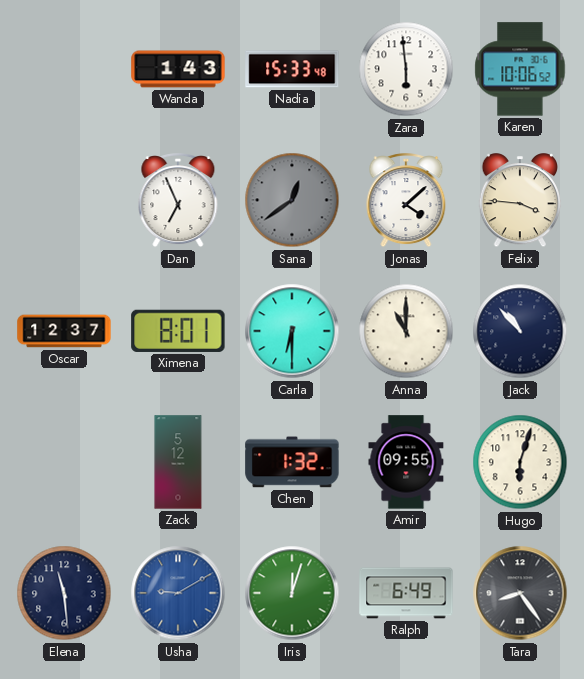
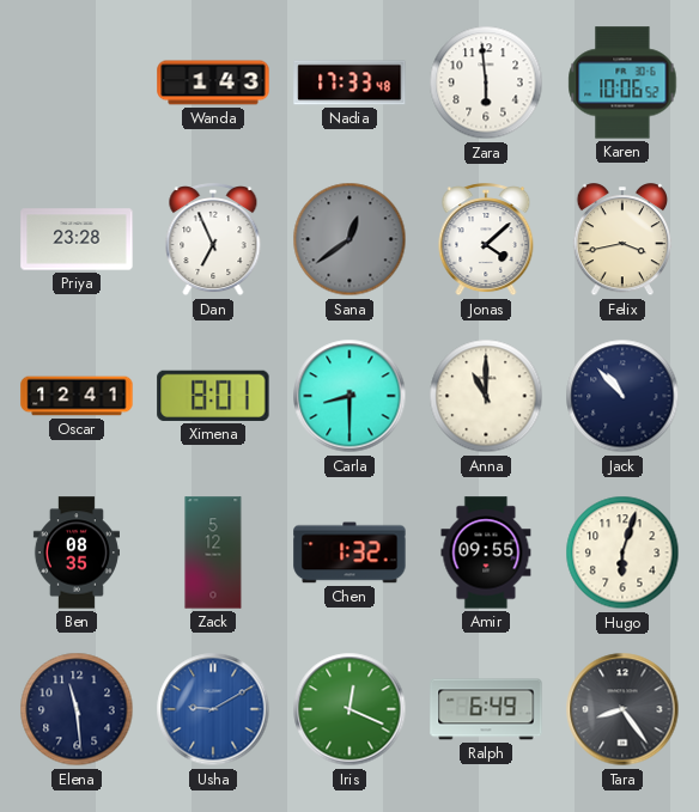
Nadia: 15:33 -> 17:33
Priya: none -> 23:28
Felix: 3:46 -> 3:43
Oscar: 12:37 -> 12:41
Carla: 6:30 -> 8:30
Ben: none -> 08:35
Iris: 12:03 -> 12:19
